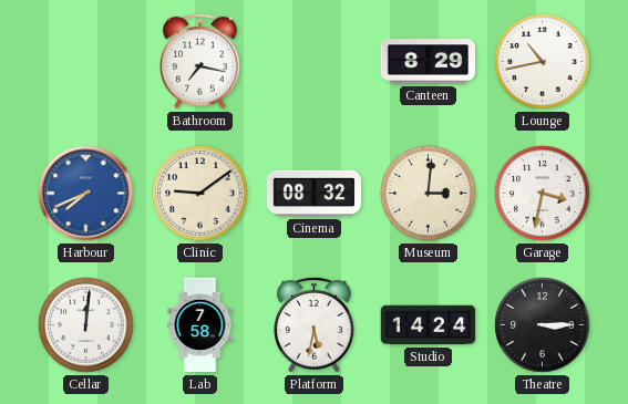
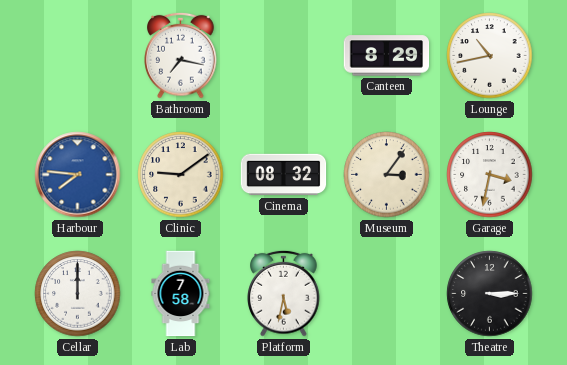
Harbour: 7:41 -> 7:46
Museum: 3:01 -> 3:06
Cellar: 12:01 -> 12:00
Studio: 14:24 -> none
